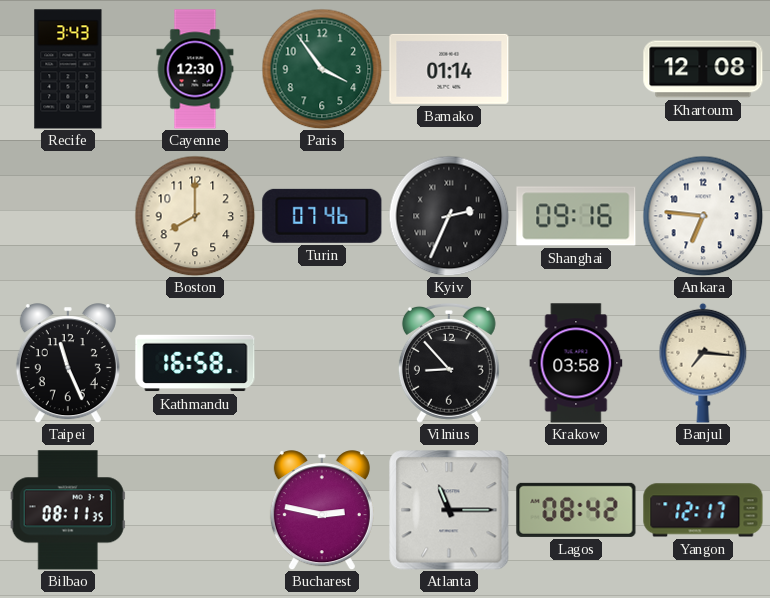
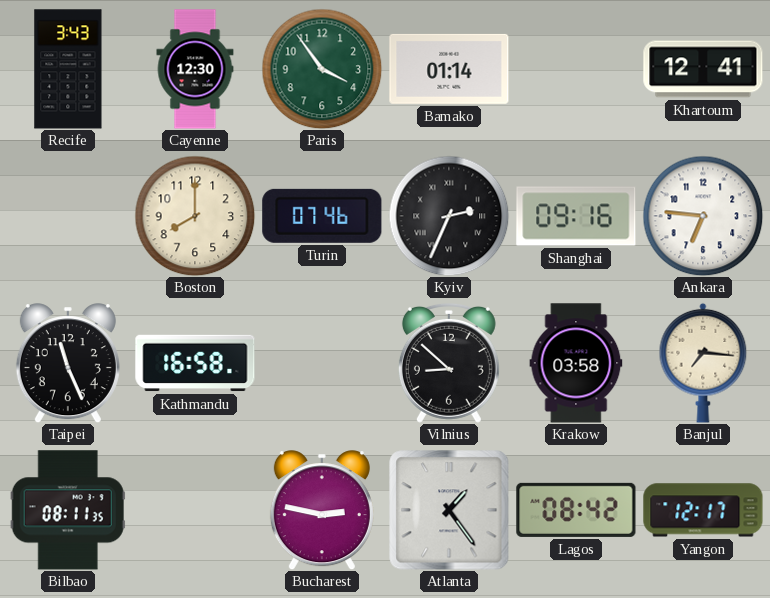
Khartoum: 12:08 -> 12:41
Vilnius: 8:53 -> 8:52
Atlanta: 11:15 -> 1:24
